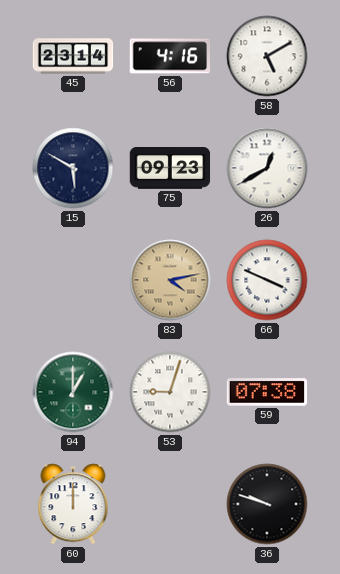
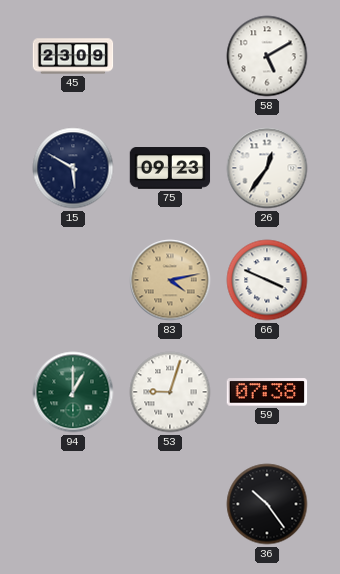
45: 23:14 -> 23:09
56: 4:16 -> none
26: 12:40 -> 12:36
60: 12:00 -> none
36: 9:48 -> 10:24
